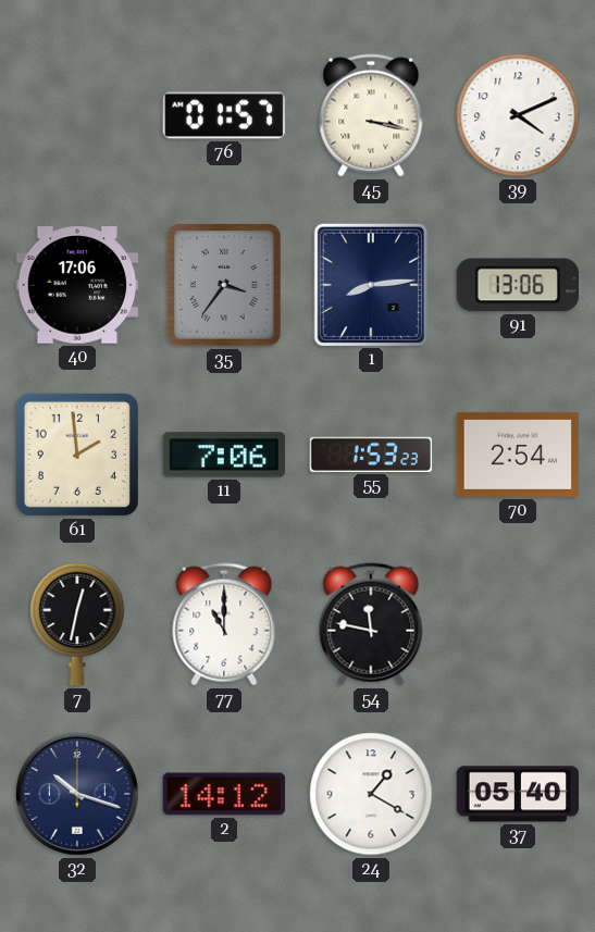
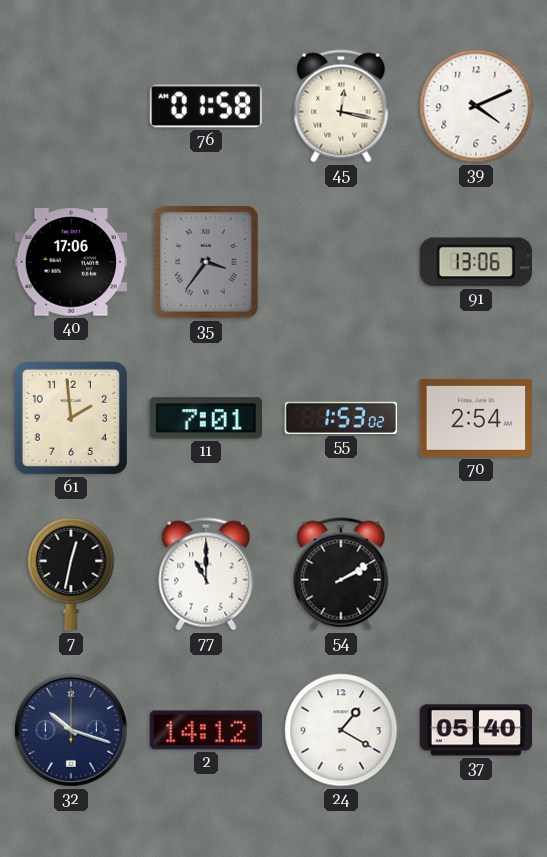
76: 01:57 -> 01:58
45: 3:17 -> 12:17
1: 8:14 -> none
11: 7:06 -> 7:01
55: 1:53:23 -> 1:53:02
54: 11:47 -> 2:10
